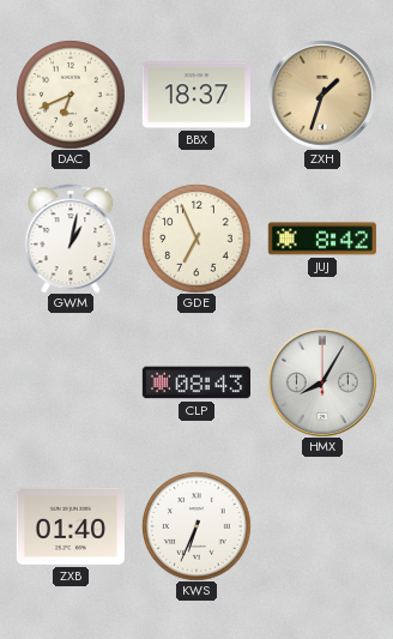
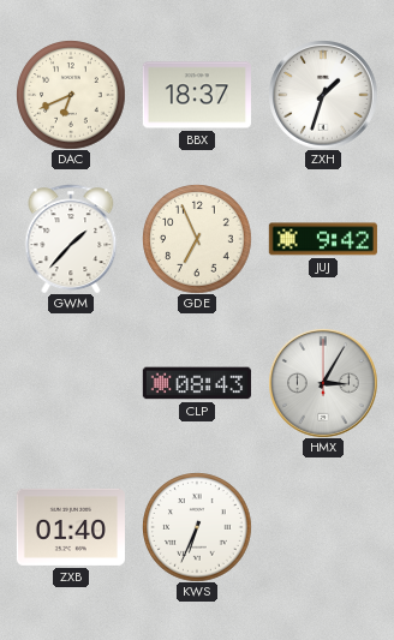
ZXH dial: champagne -> white
GWM: 1:02 -> 1:37
JUJ: 8:42 -> 9:42
HMX: 8:05 -> 3:05
